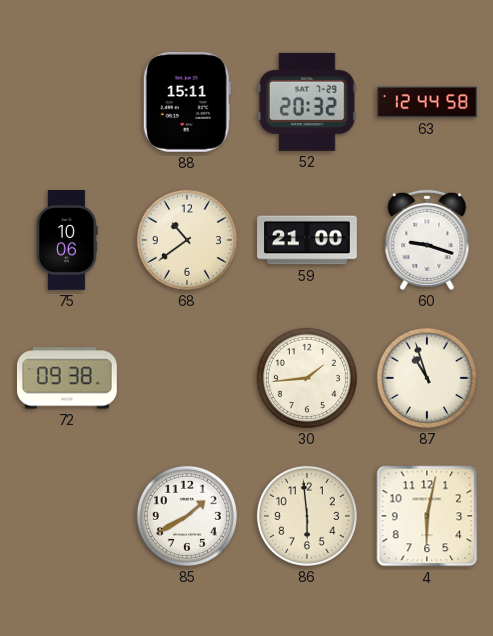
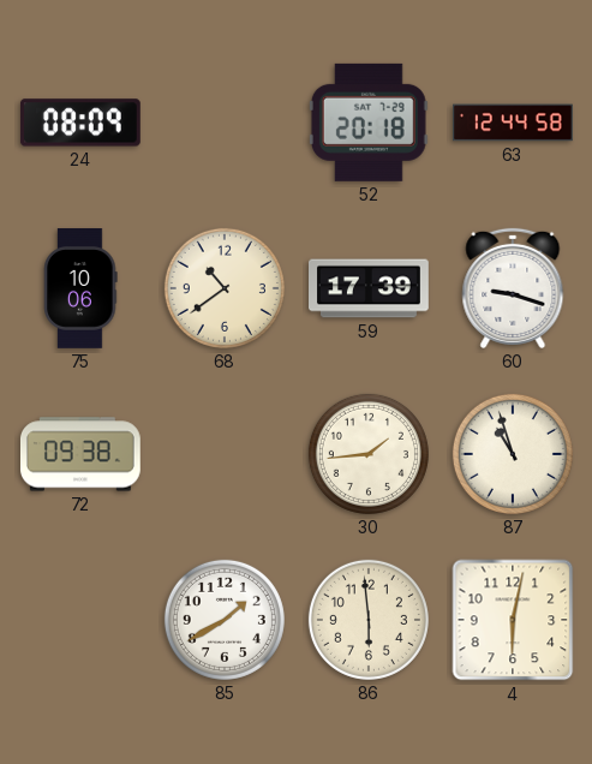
24: none -> 08:09
88: 15:11 -> none
52: 20:32 -> 20:18
59: 21:00 -> 17:39
